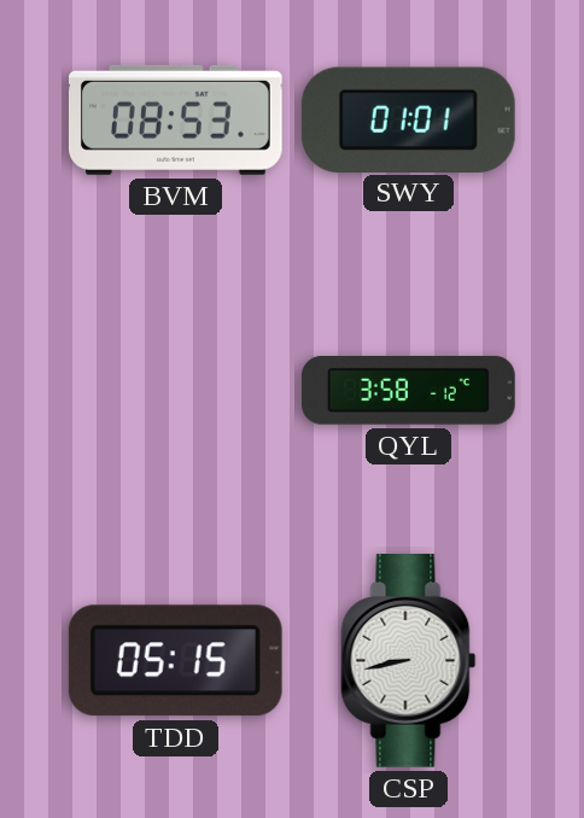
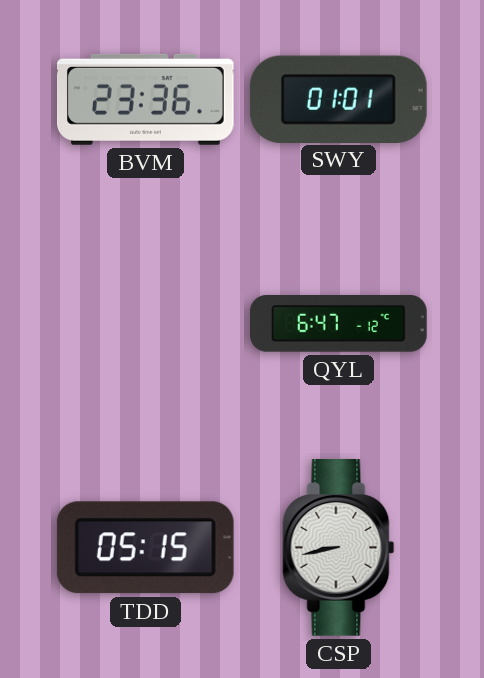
BVM: 08:53 -> 23:36
QYL: 3:58 -> 6:47
